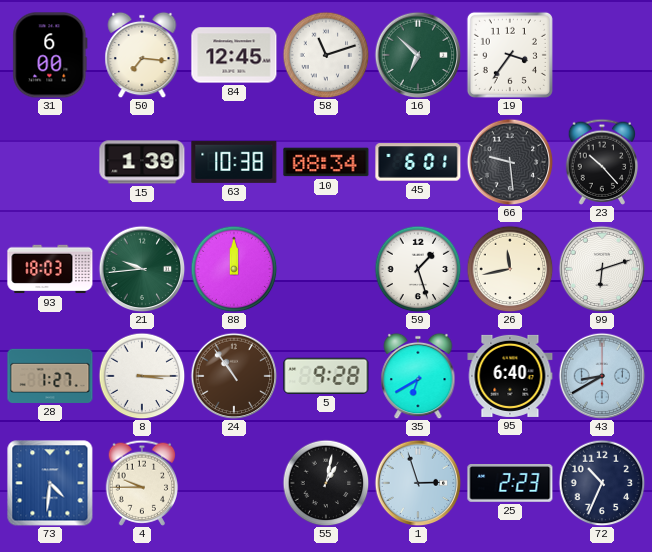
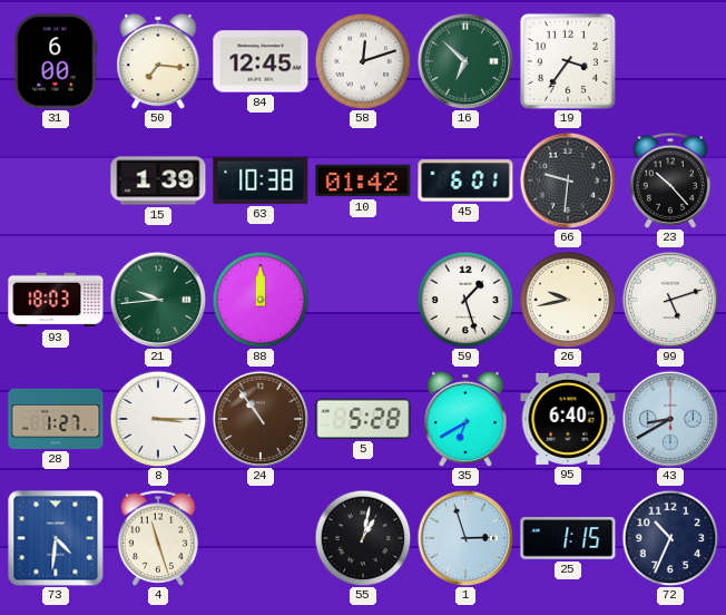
58: 11:12 -> 12:12
10: 08:34 -> 01:42
66: 9:29 -> 9:31
26: 11:43 -> 9:43
99: 6:12 -> 5:12
5: 9:28 -> 5:28
4: 9:45 -> 11:27
25: 2:23 -> 1:15
